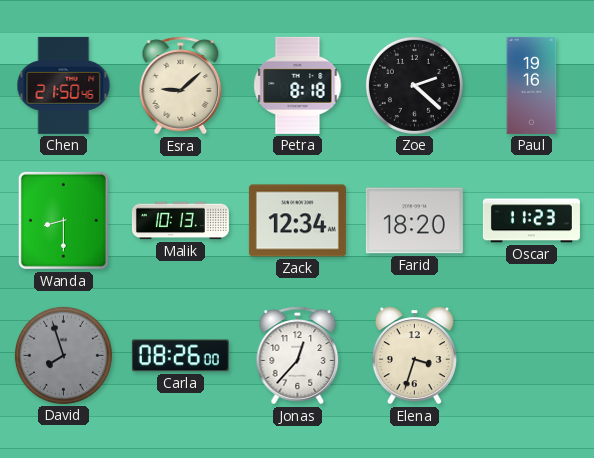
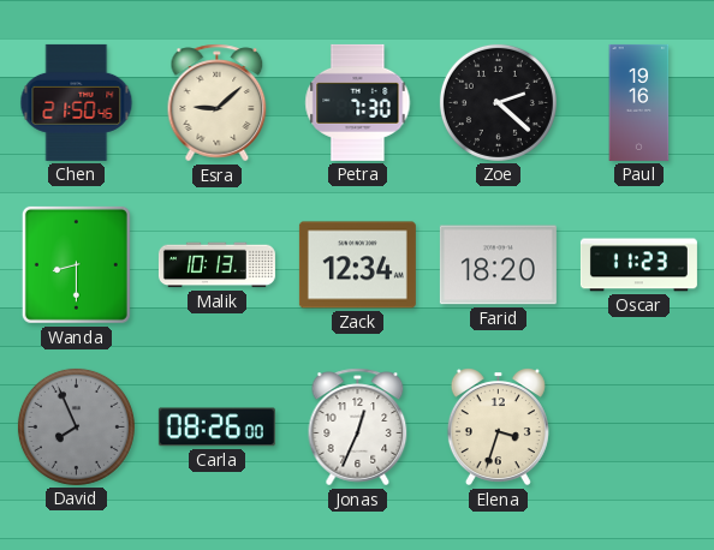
Petra: 8:18 -> 7:30
David: 7:57 -> 7:56
Jonas: 12:37 -> 12:34
